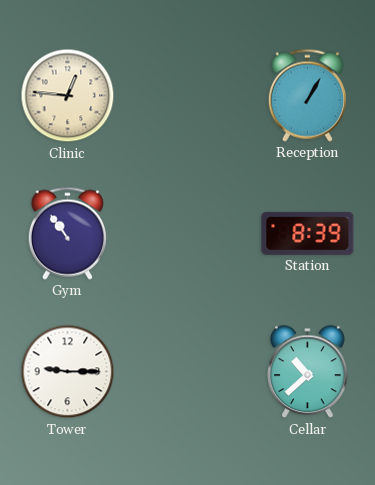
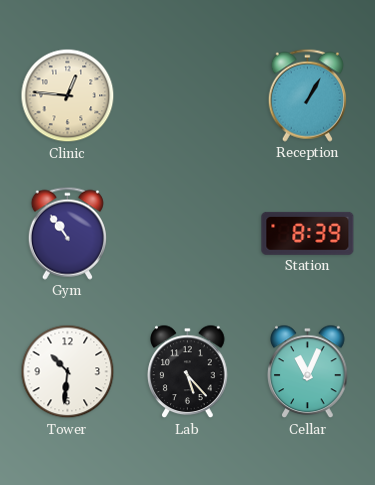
Tower: 9:15 -> 10:31
Lab: none -> 5:23
Cellar: 10:38 -> 11:04
